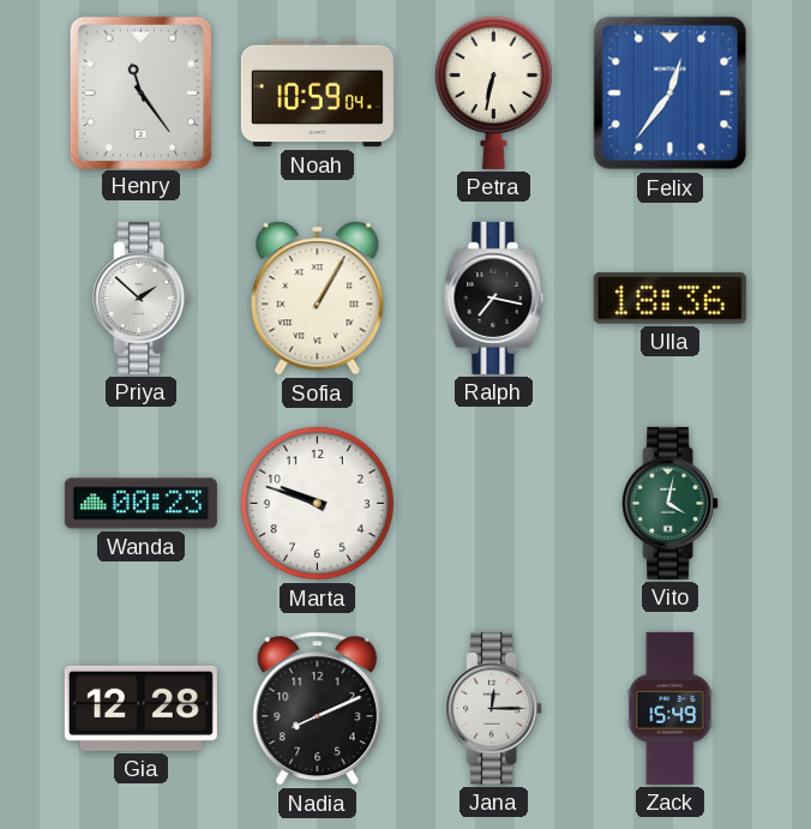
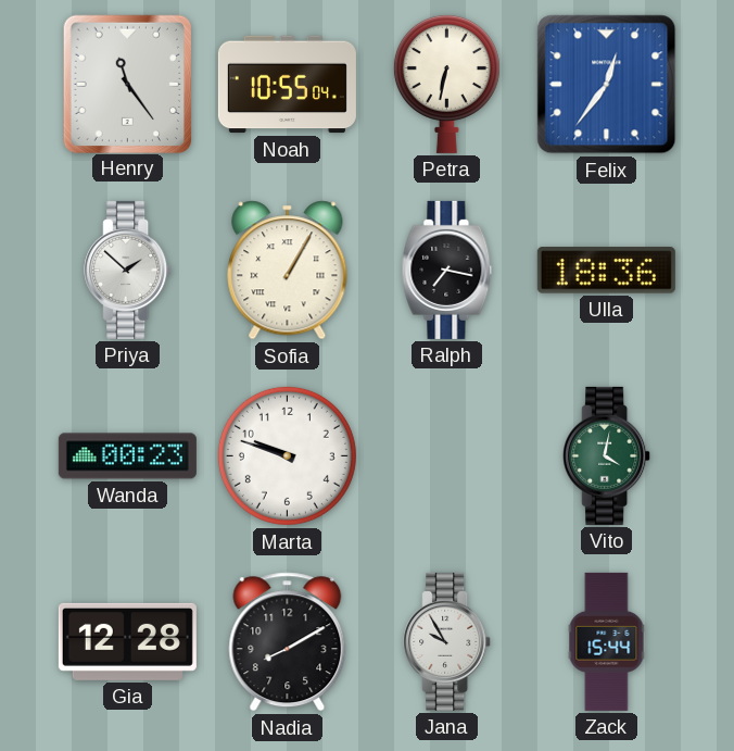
Noah: 10:59 -> 10:55
Nadia: 8:11 -> 8:10
Jana: 12:15 -> 9:55
Zack: 15:49 -> 15:44
